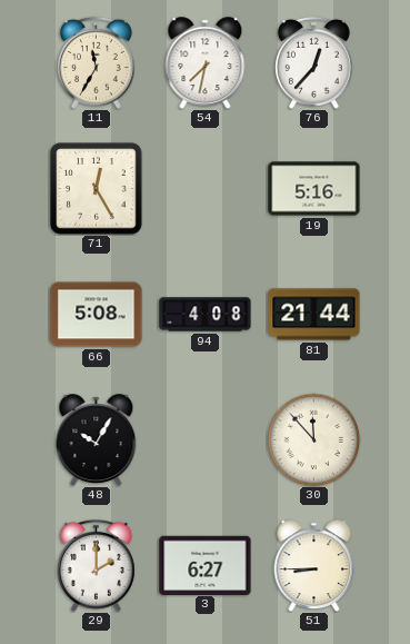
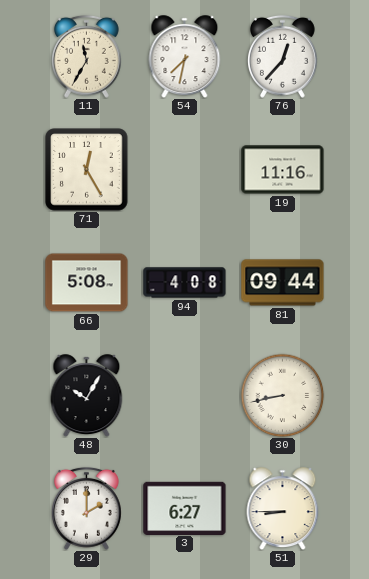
19: 5:16 -> 11:16
81: 21:44 -> 09:44
30: 11:53 -> 8:43
